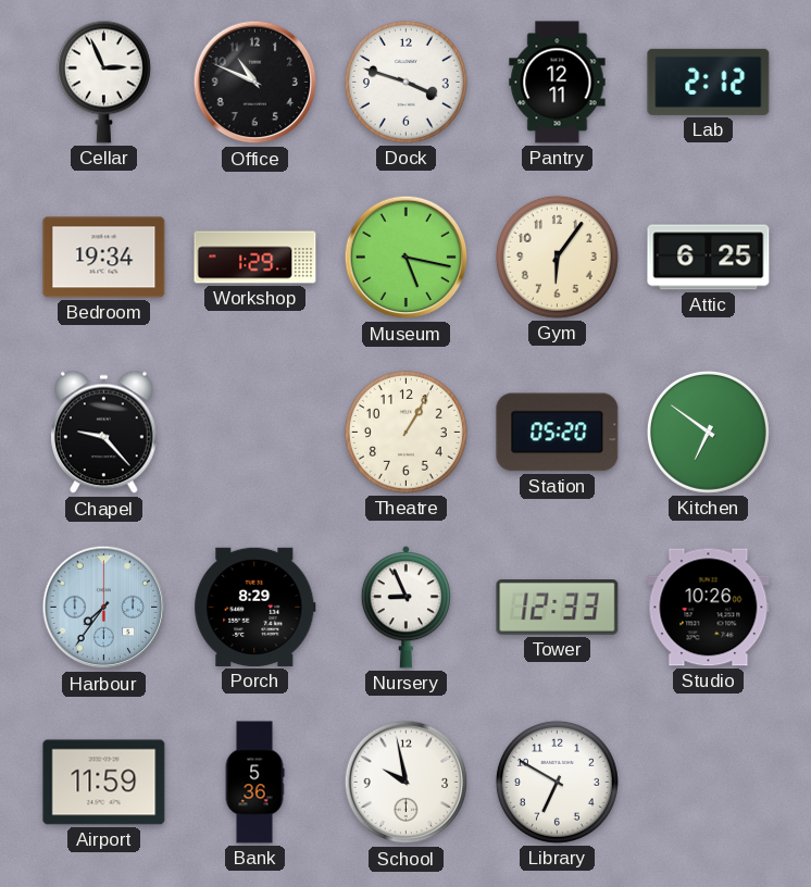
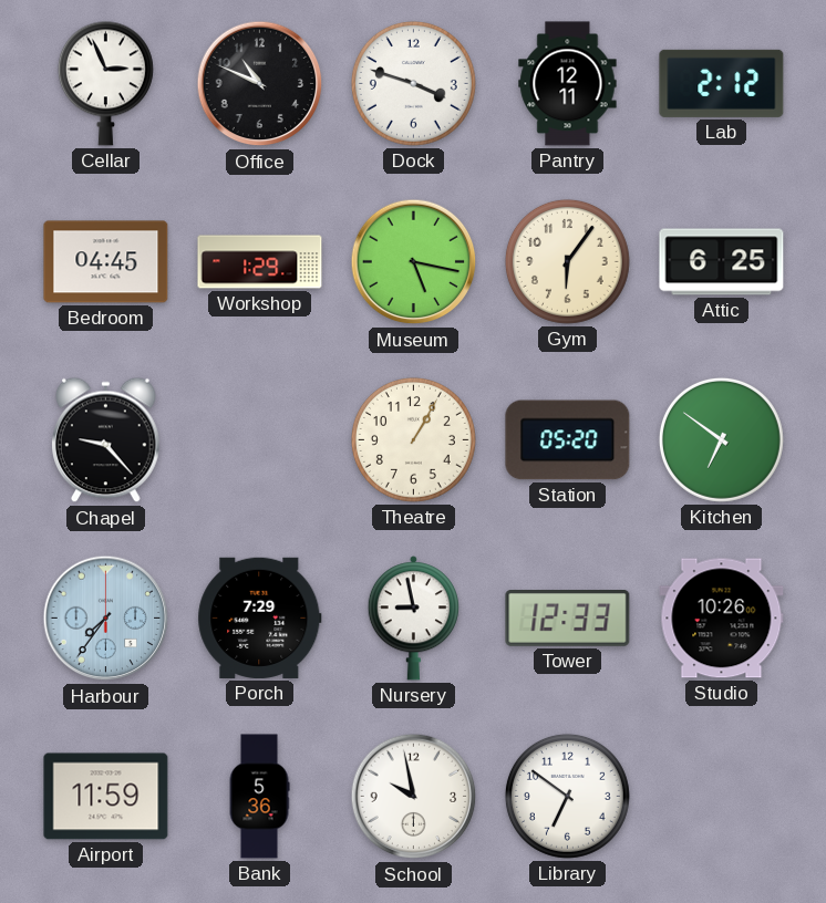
Bedroom: 19:34 -> 04:45
Porch: 8:29 -> 7:29
Nursery: 8:56 -> 8:58
Library: 6:50 -> 6:51
